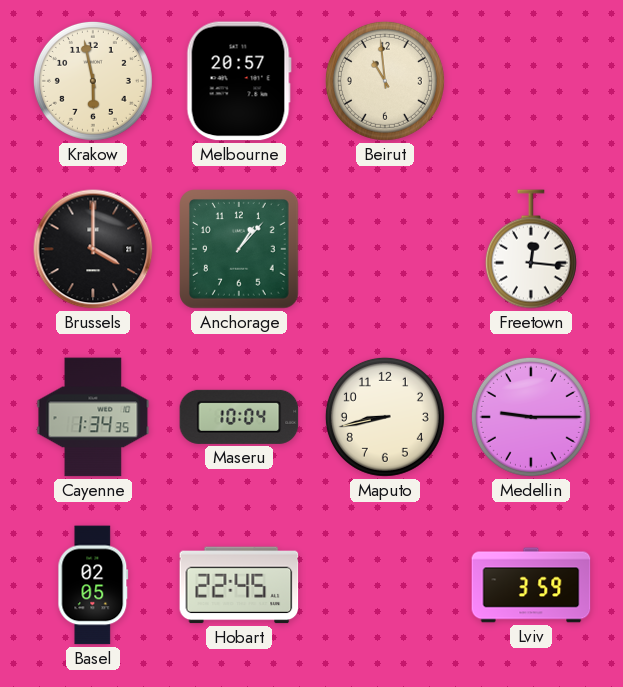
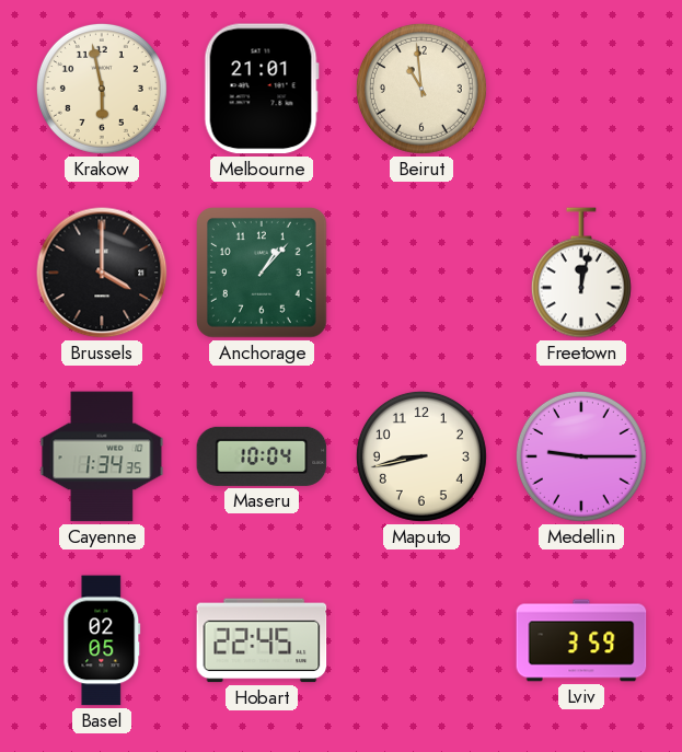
Melbourne: 20:57 -> 21:01
Freetown: 12:16 -> 12:02
